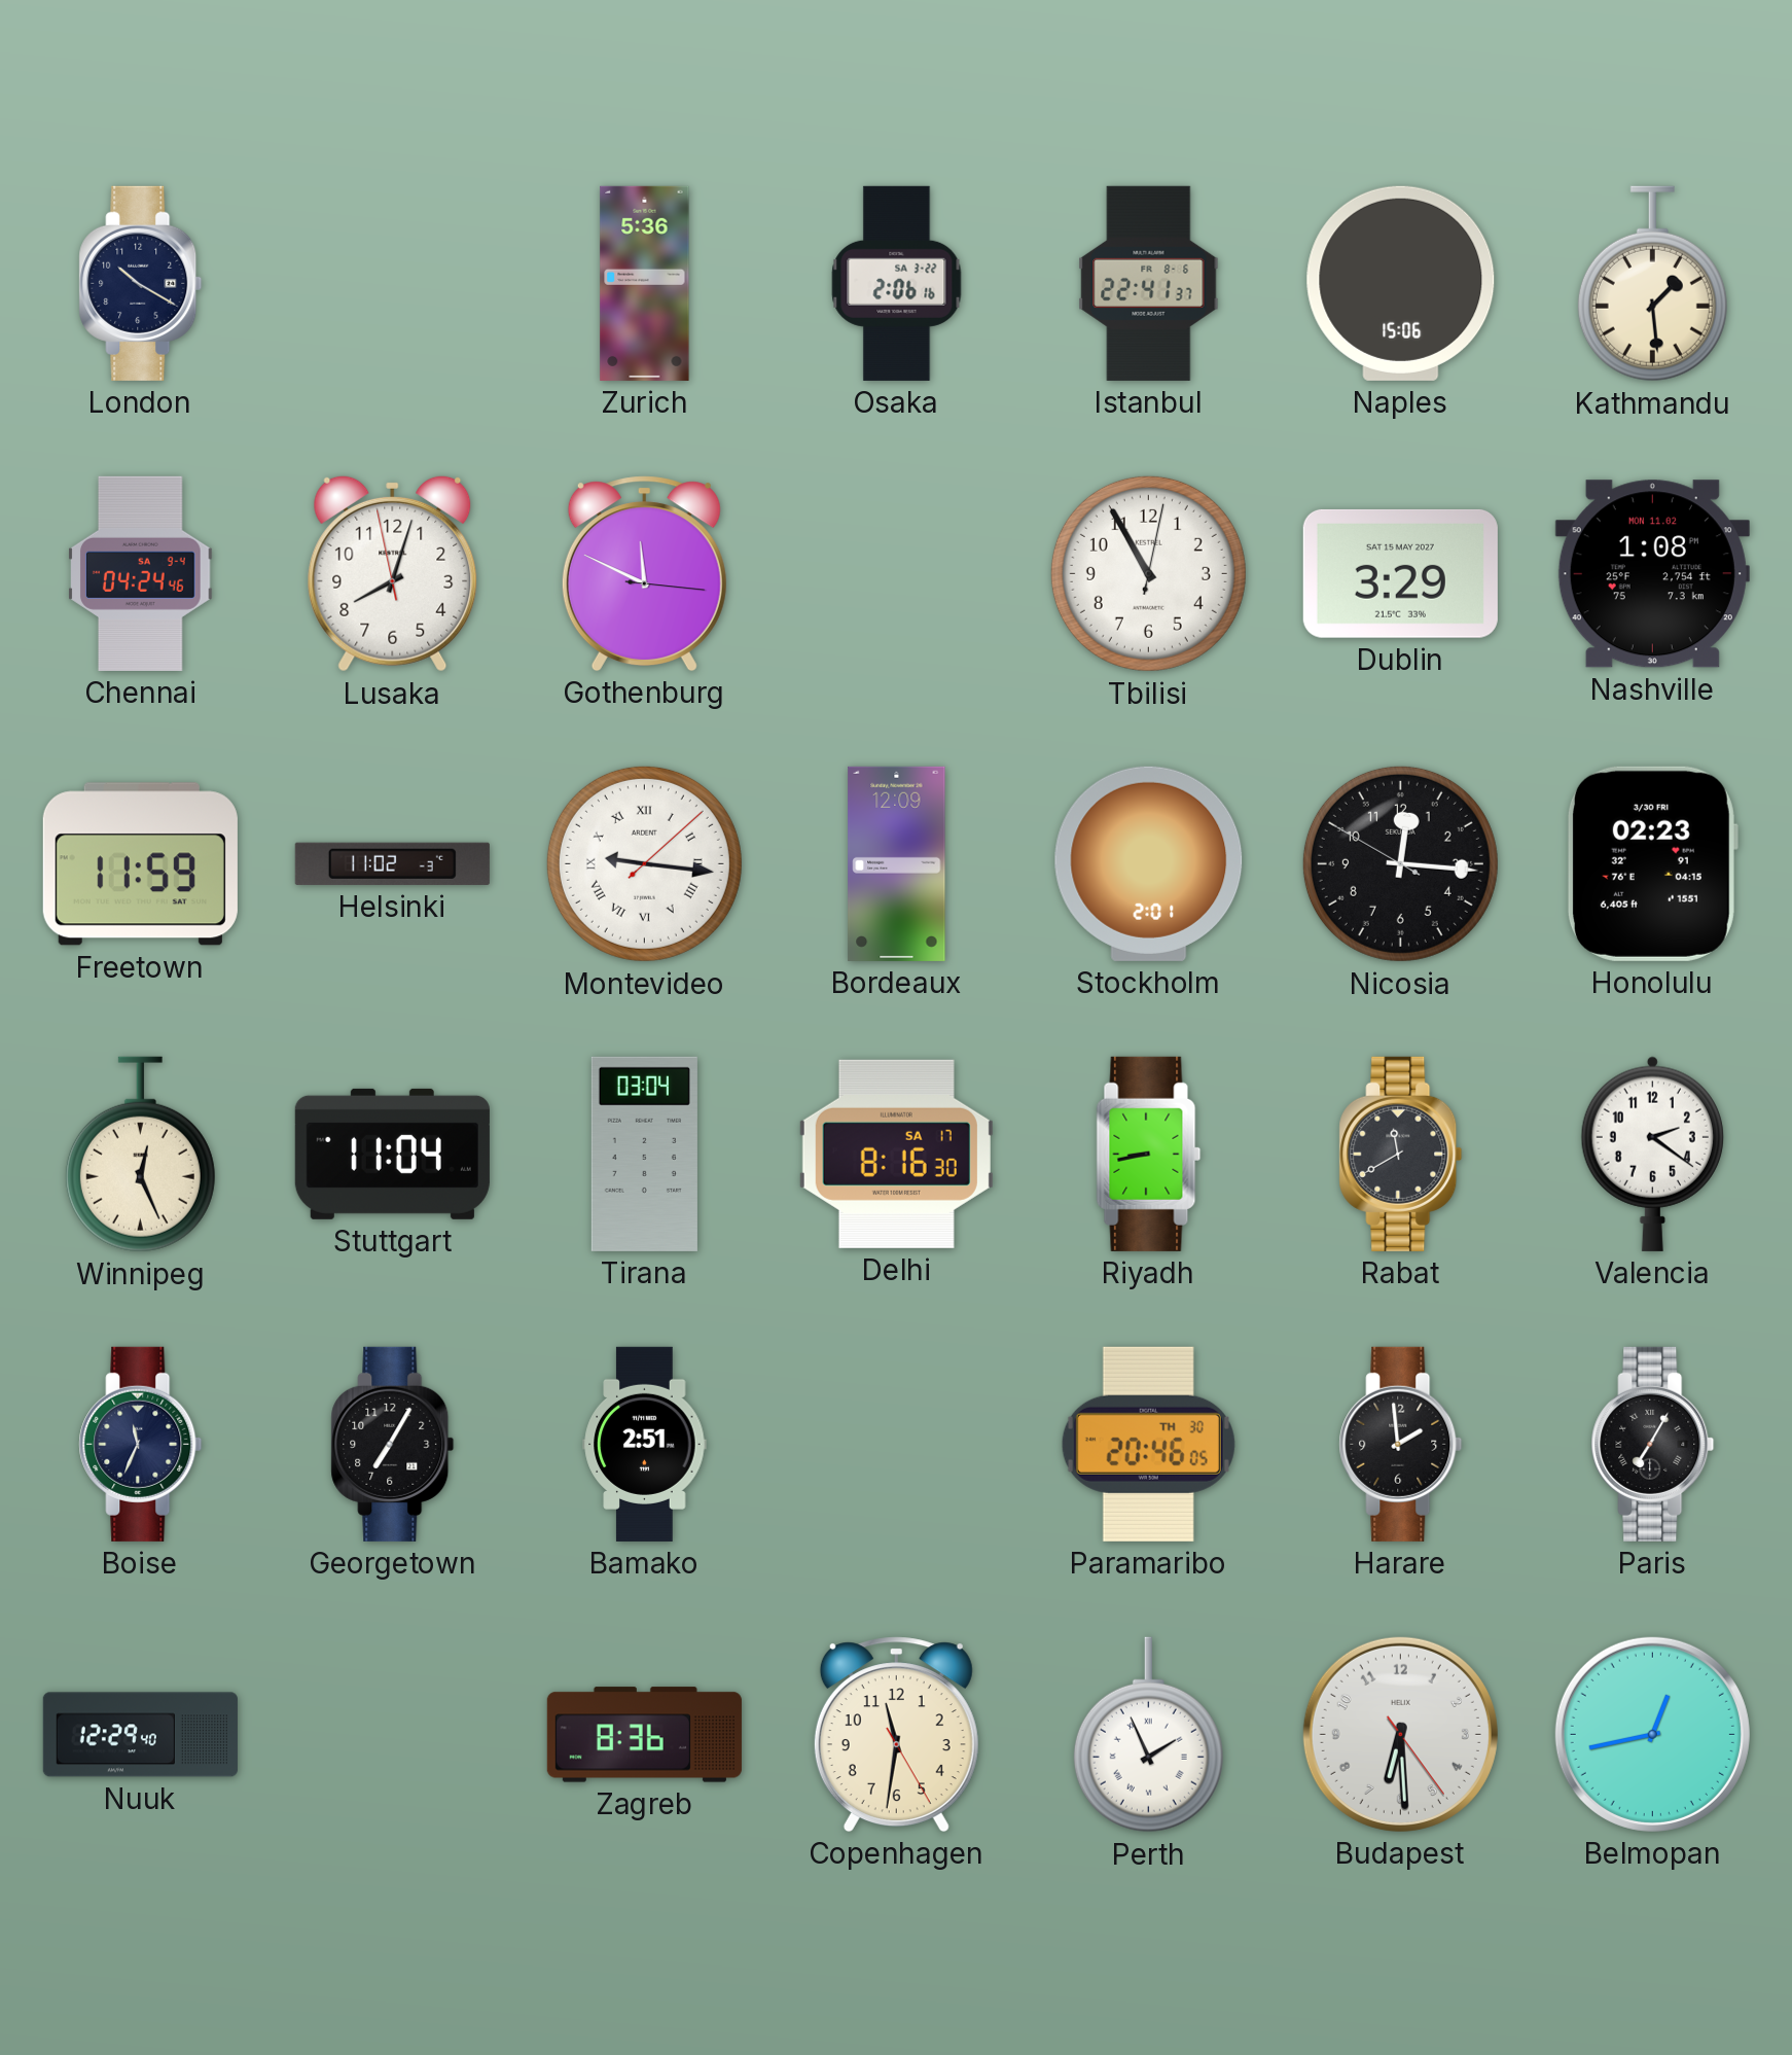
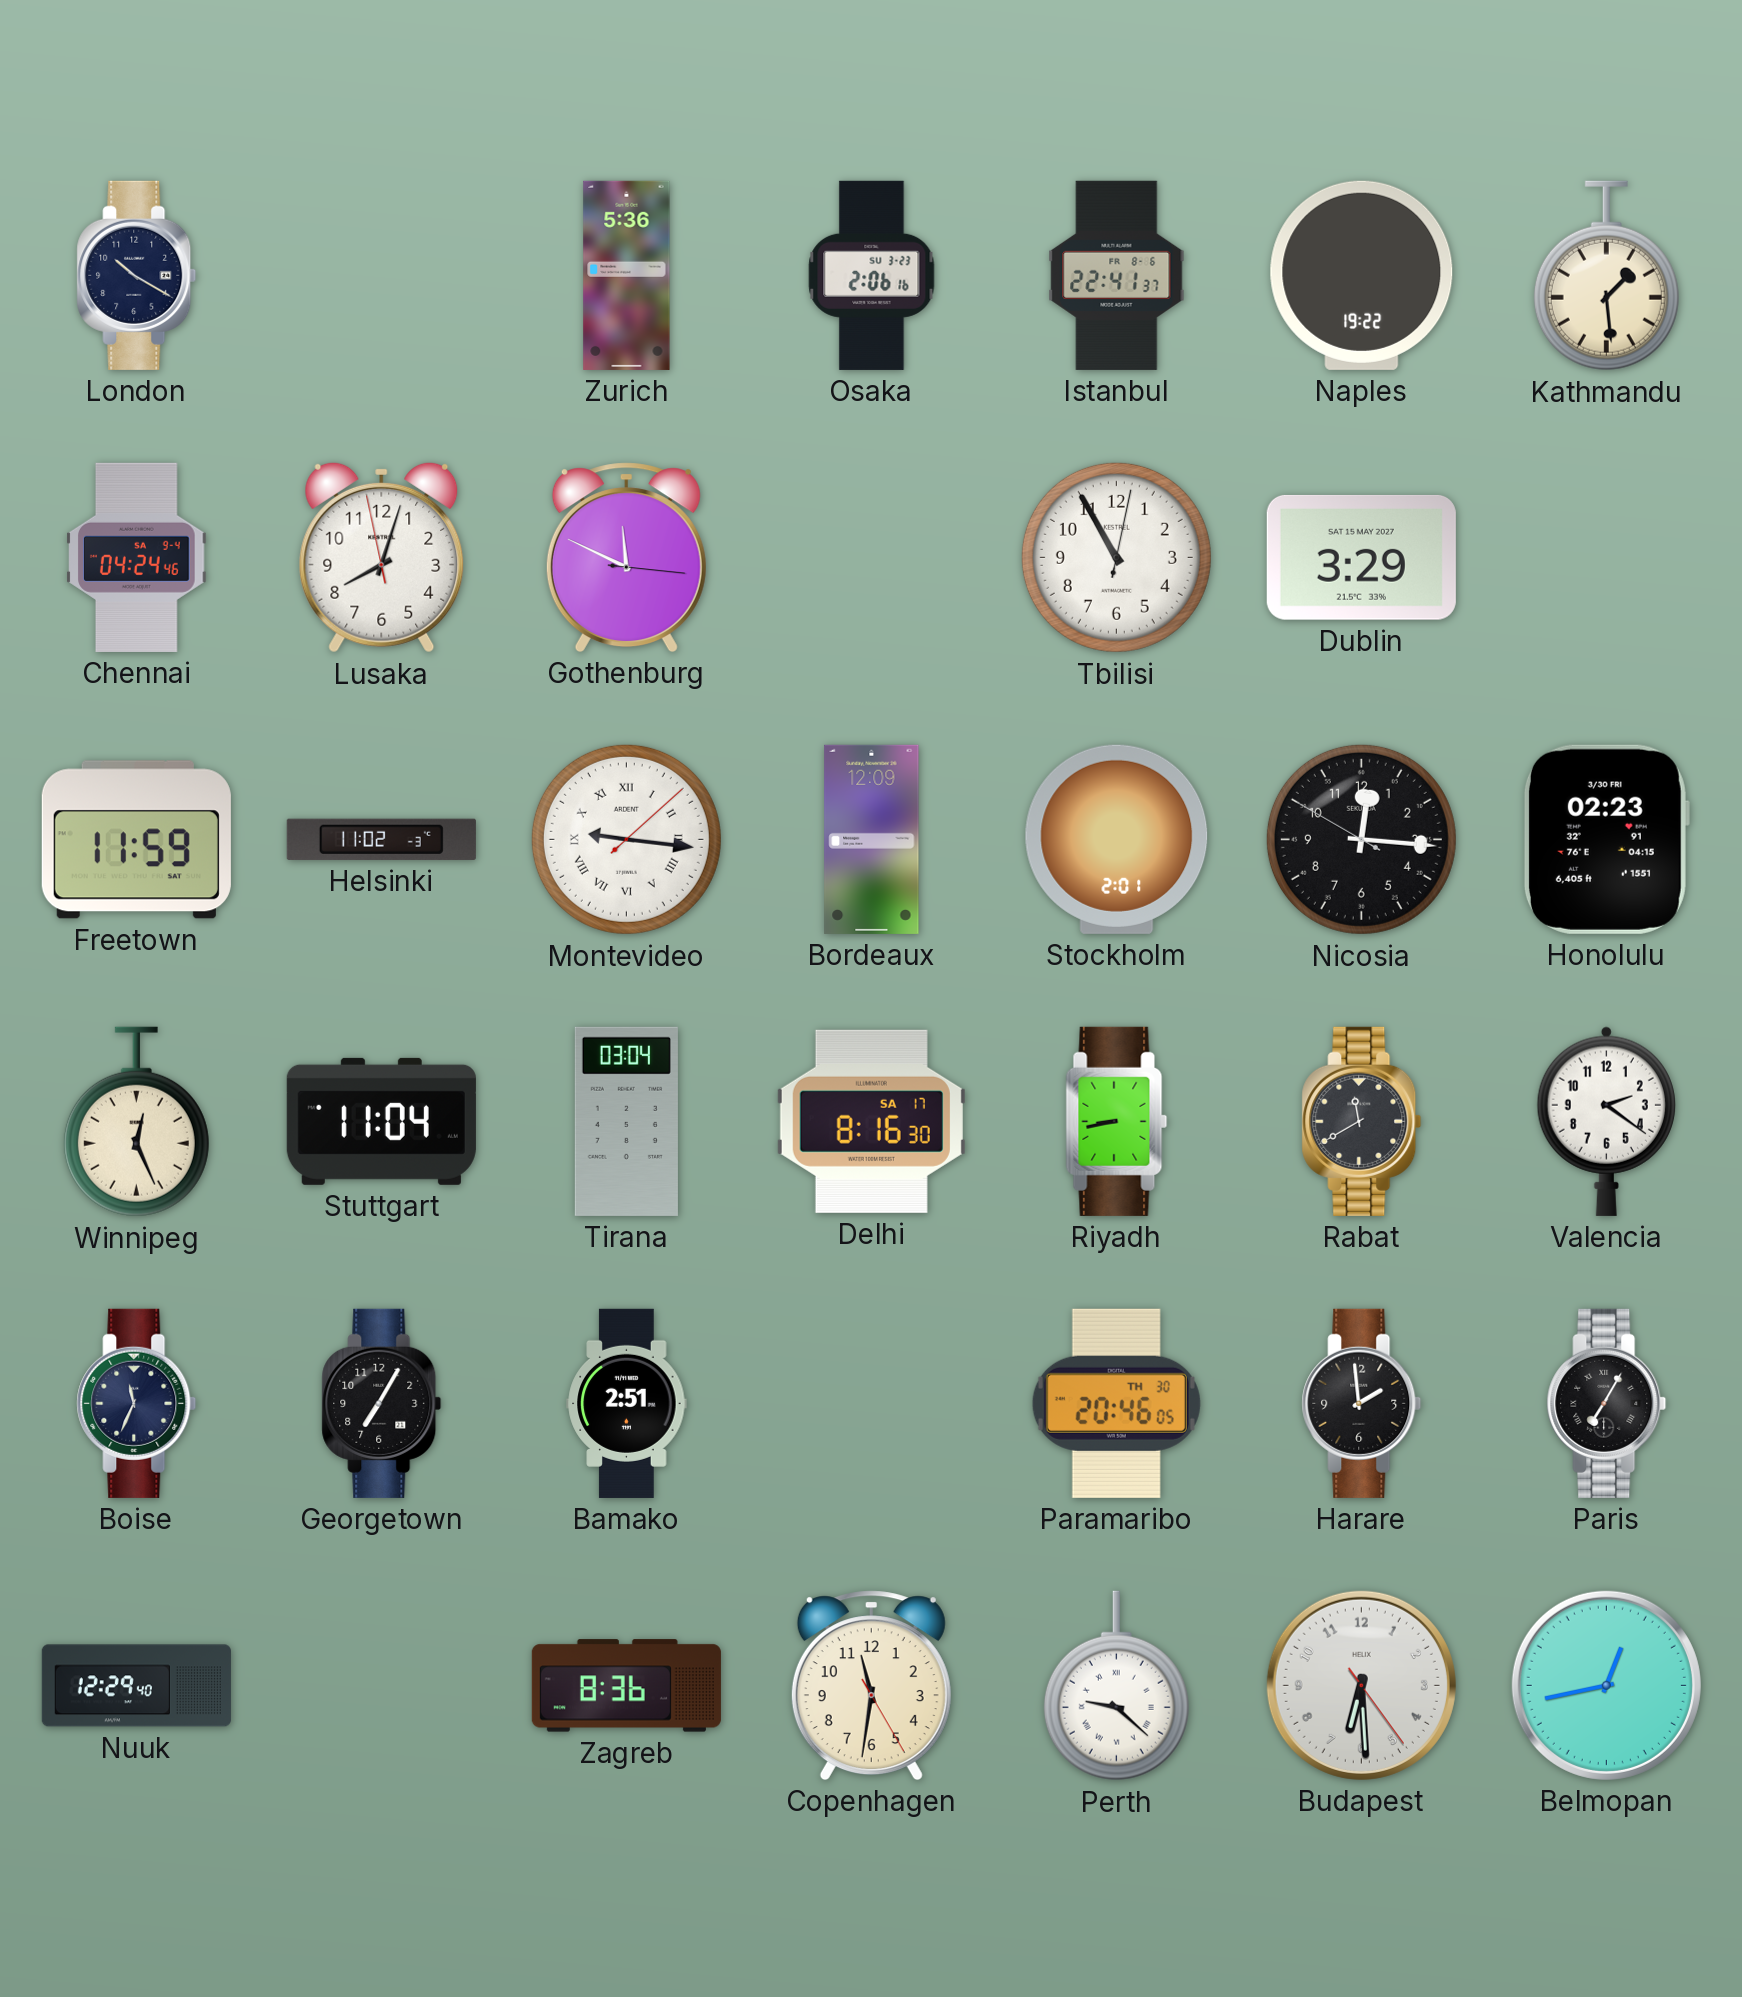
Osaka date: SA 3-22 -> SU 3-23
Naples: 15:06 -> 19:22
Nashville: 1:08 -> none
Perth: 1:56 -> 9:22
